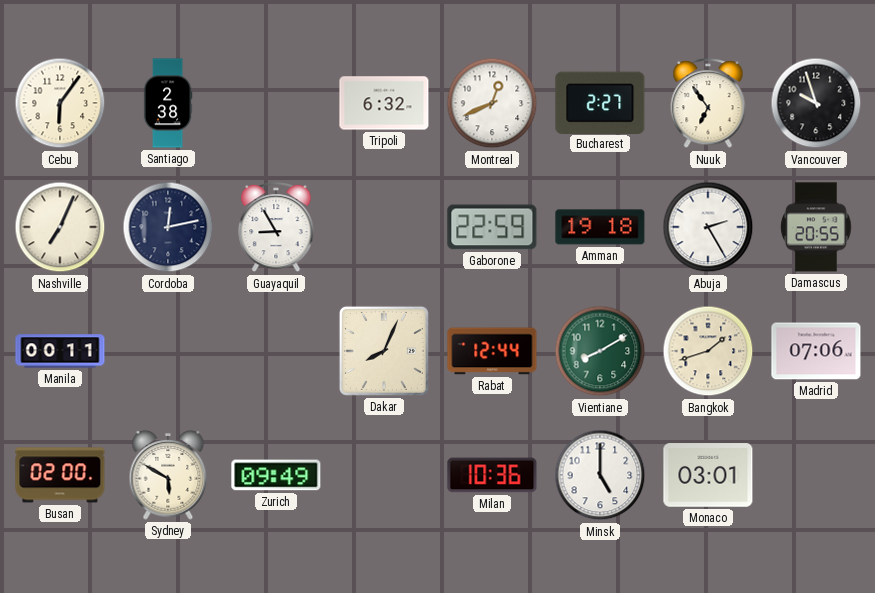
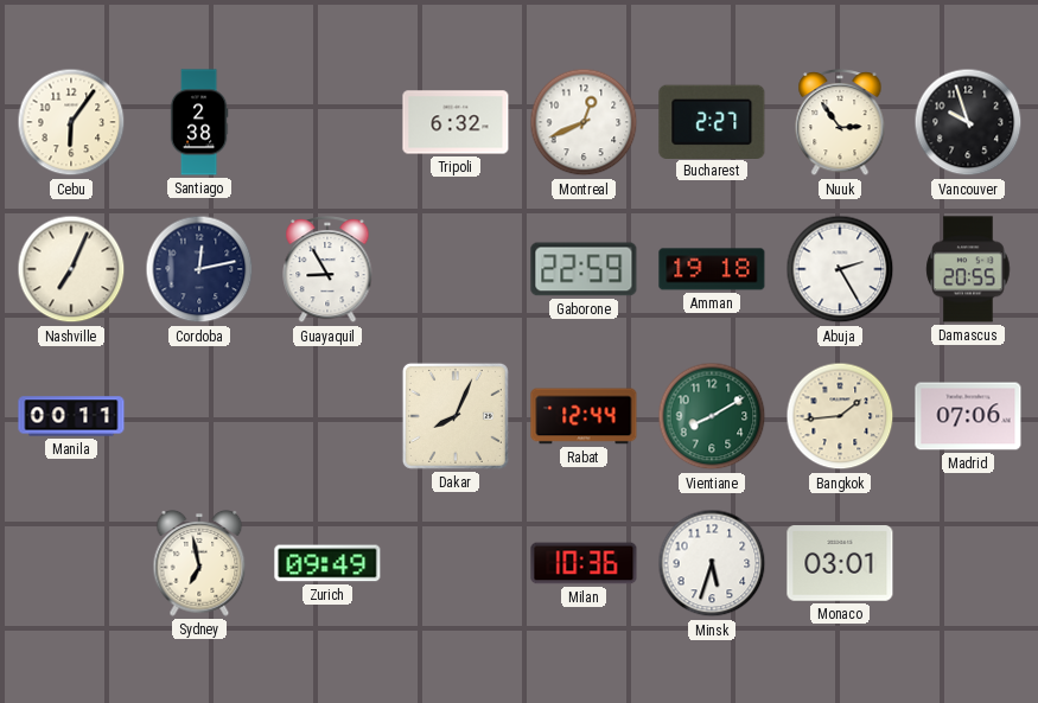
Nuuk: 6:54 -> 2:54
Bangkok: 1:42 -> 1:44
Busan: 02:00 -> none
Sydney: 5:50 -> 6:58
Minsk: 5:00 -> 5:33
